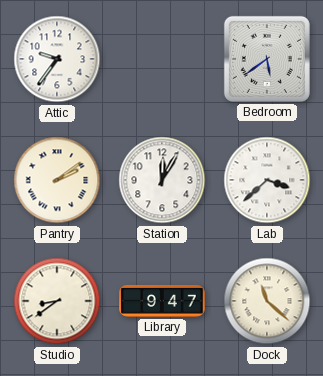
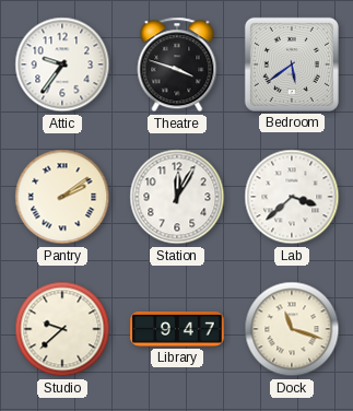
Theatre: none -> 3:48
Studio: 8:39 -> 9:38
Dock: 11:22 -> 11:18
